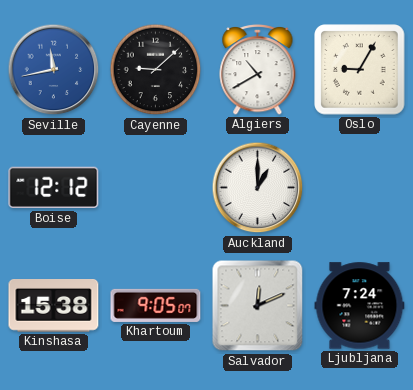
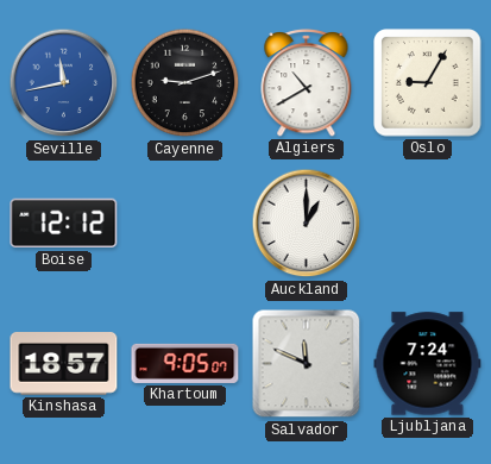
Cayenne: 9:08 -> 9:12
Kinshasa: 15:38 -> 18:57
Salvador: 12:11 -> 11:49
